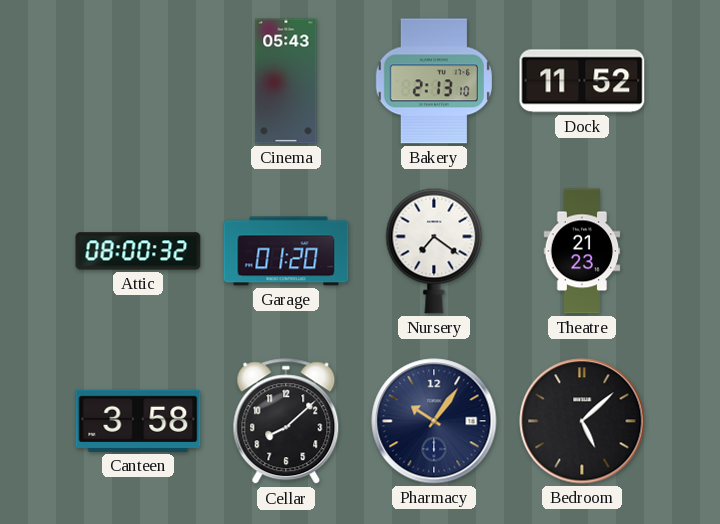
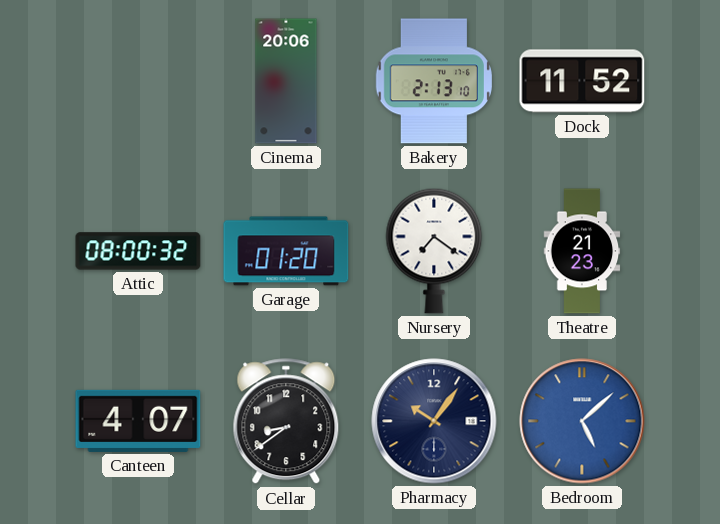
Cinema: 05:43 -> 20:06
Canteen: 3:58 -> 4:07
Cellar: 8:08 -> 8:39
Bedroom dial: black -> blue
